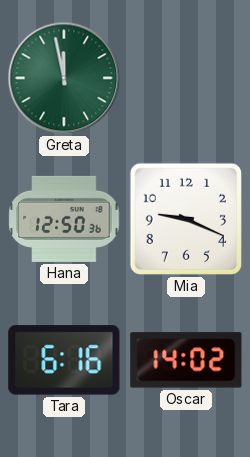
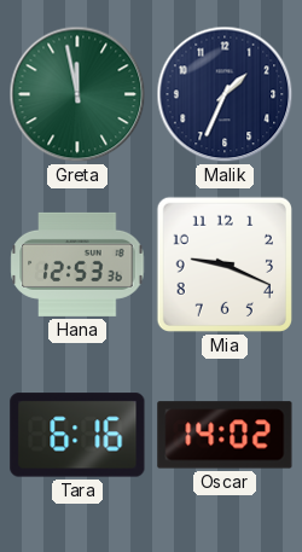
Malik: none -> 1:34
Hana: 12:50 -> 12:53
